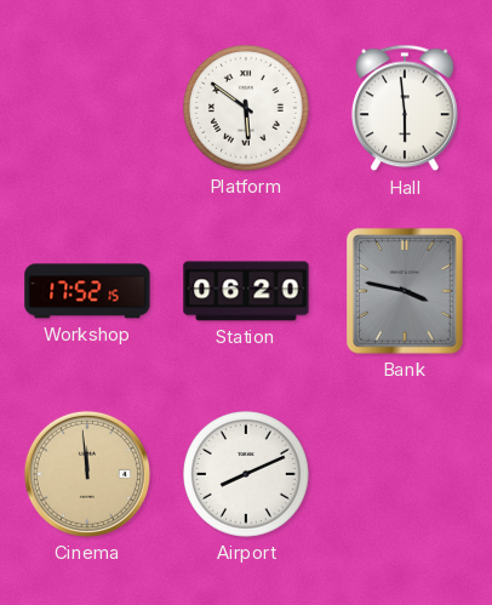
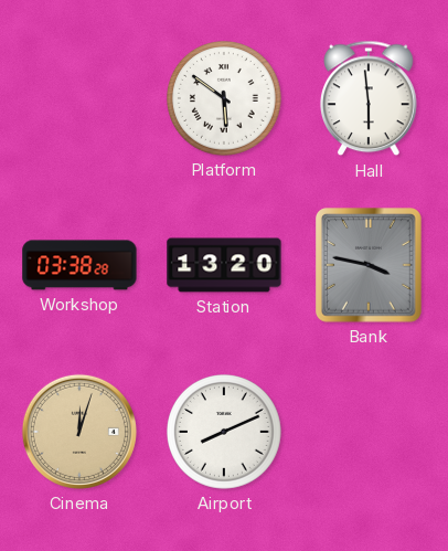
Workshop: 17:52 -> 03:38
Station: 06:20 -> 13:20
Cinema: 11:59 -> 12:03
